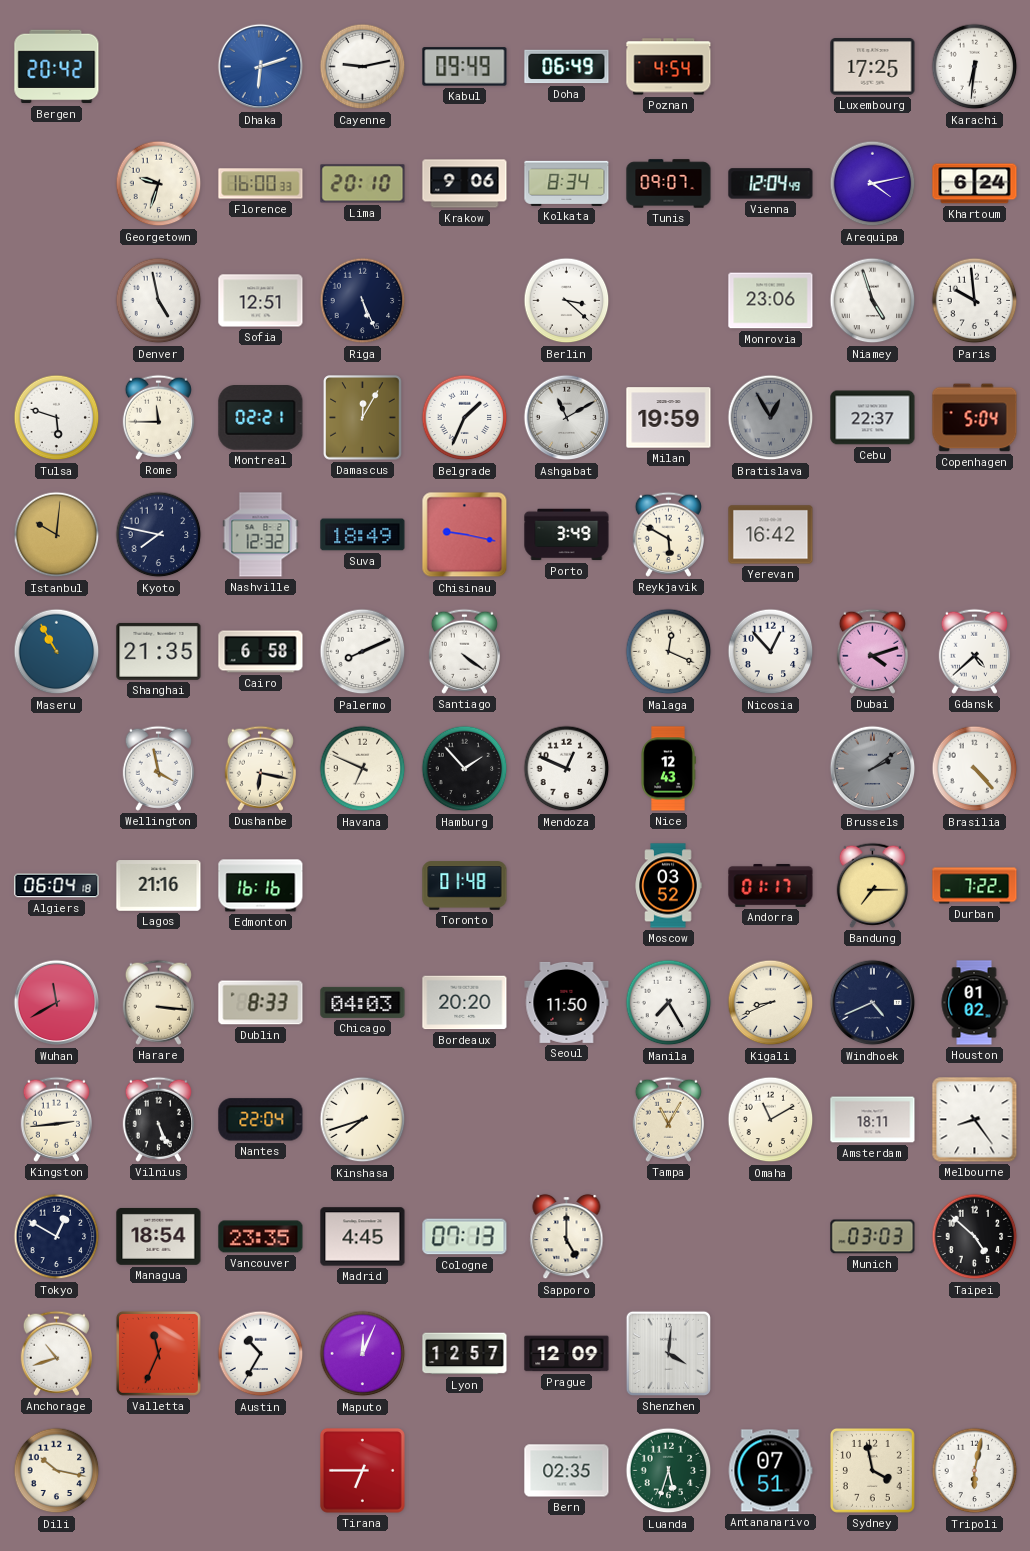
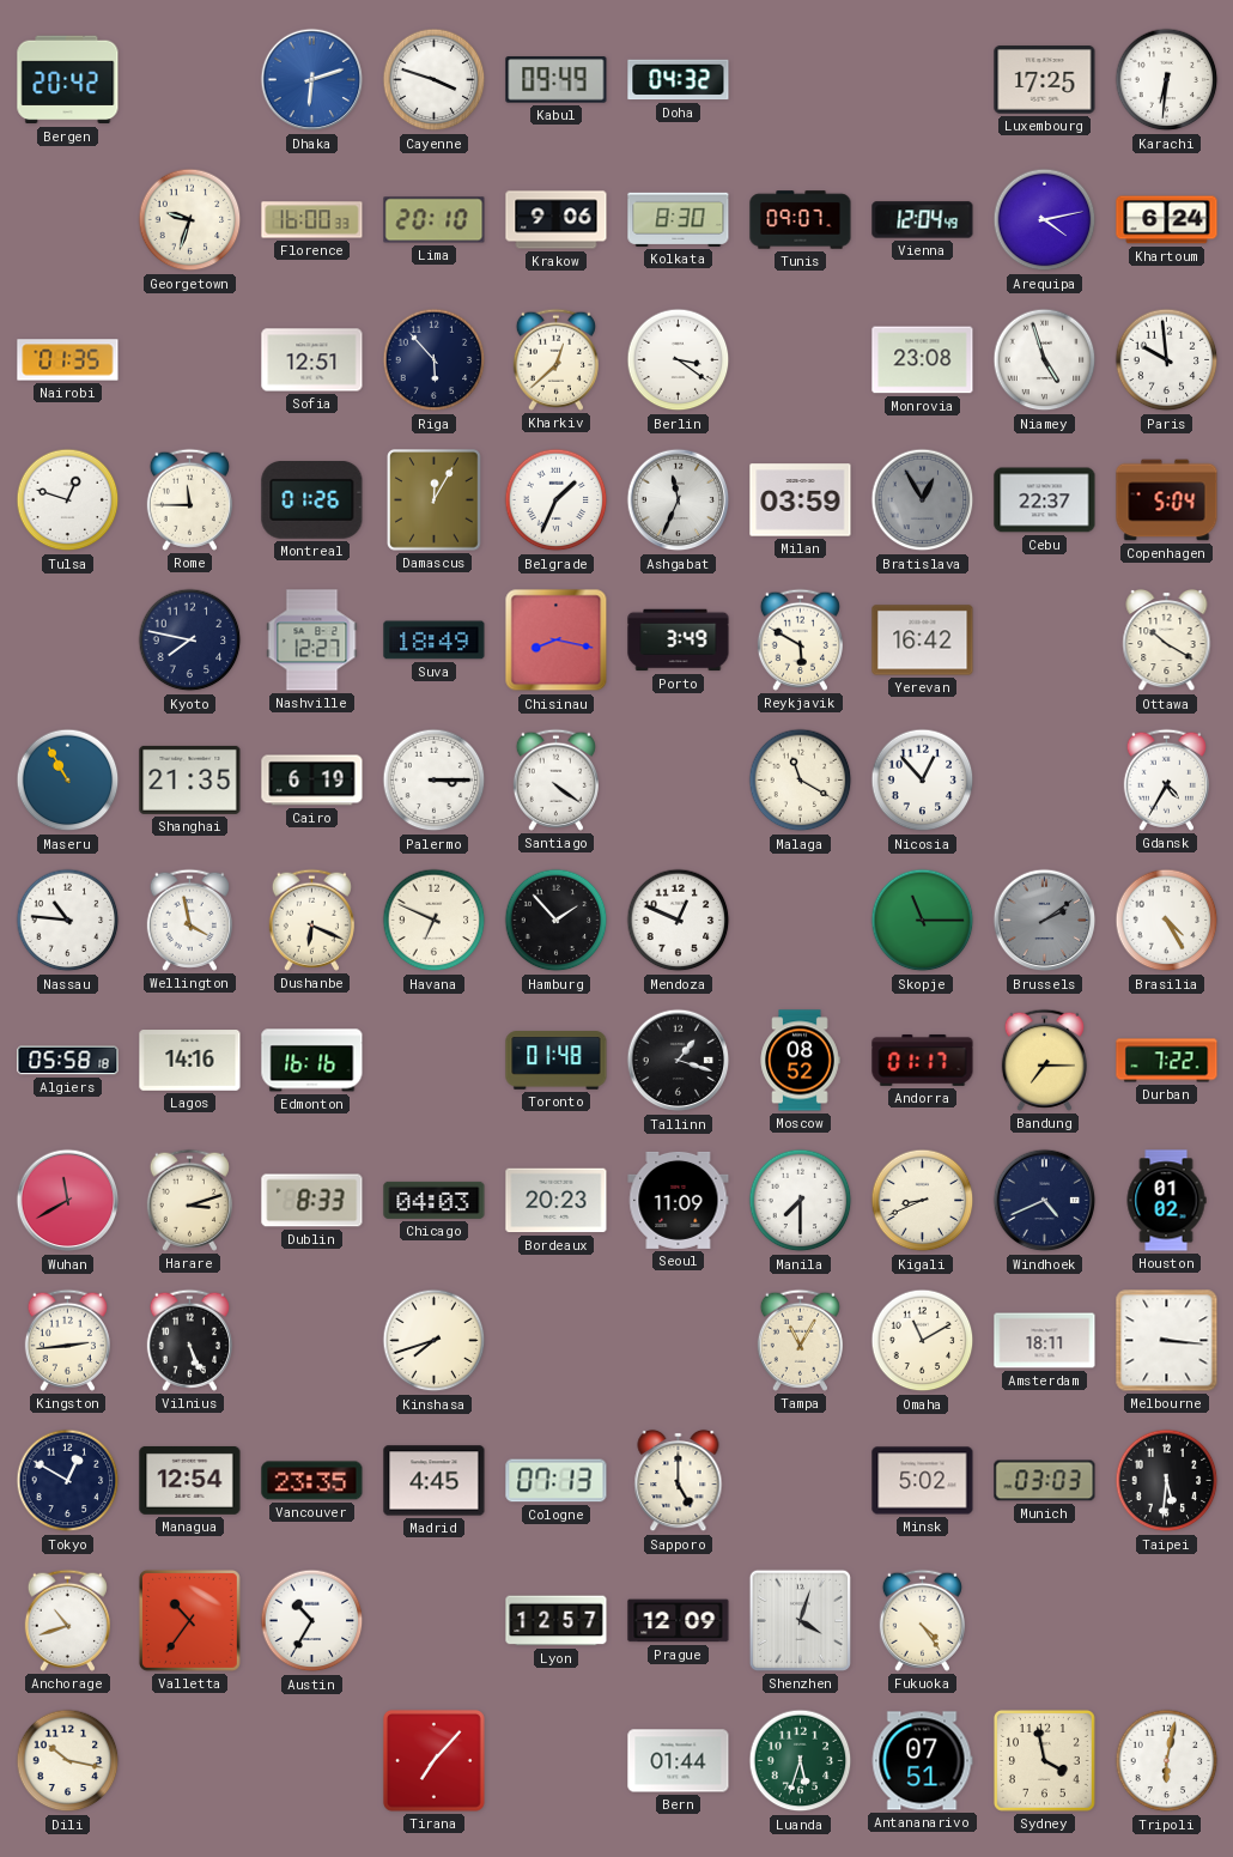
Cayenne: 9:13 -> 3:48
Doha: 06:49 -> 04:32
Poznan: 4:54 -> none
Kolkata: 8:34 -> 8:30
Nairobi: none -> 01:35
Denver: 4:58 -> none
Riga: 5:26 -> 5:53
Kharkiv: none -> 12:38
Berlin: 3:22 -> 3:21
Monrovia: 23:06 -> 23:08
Tulsa: 5:48 -> 12:48
Montreal: 02:21 -> 01:26
Ashgabat: 11:10 -> 11:34
Milan: 19:59 -> 03:59
Istanbul: 10:01 -> none
Nashville: 12:32 -> 12:27
Chisinau: 9:17 -> 8:17
Ottawa: none -> 10:20
Cairo: 6:58 -> 6:19
Palermo: 8:11 -> 3:15
Malaga: 12:19 -> 11:20
Dubai: 4:12 -> none
Gdansk: 4:38 -> 4:35
Nassau: none -> 10:46
Dushanbe: 6:17 -> 6:19
Nice: 12:43 -> none
Skopje: none -> 11:15
Brasilia: 4:23 -> 4:25
Algiers: 06:04 -> 05:58
Lagos: 21:16 -> 14:16
Tallinn: none -> 1:18
Moscow: 03:52 -> 08:52
Harare: 3:16 -> 3:12
Bordeaux: 20:20 -> 20:23
Seoul: 11:50 -> 11:09
Manila: 7:25 -> 7:30
Nantes: 22:04 -> none
Melbourne: 8:24 -> 3:16
Managua: 18:54 -> 12:54
Minsk: none -> 5:02
Taipei: 4:52 -> 5:31
Valletta: 11:34 -> 10:36
Maputo: 12:04 -> none
Shenzhen: 4:01 -> 4:03
Fukuoka: none -> 4:24
Tirana: 6:45 -> 7:07
Bern: 02:35 -> 01:44
